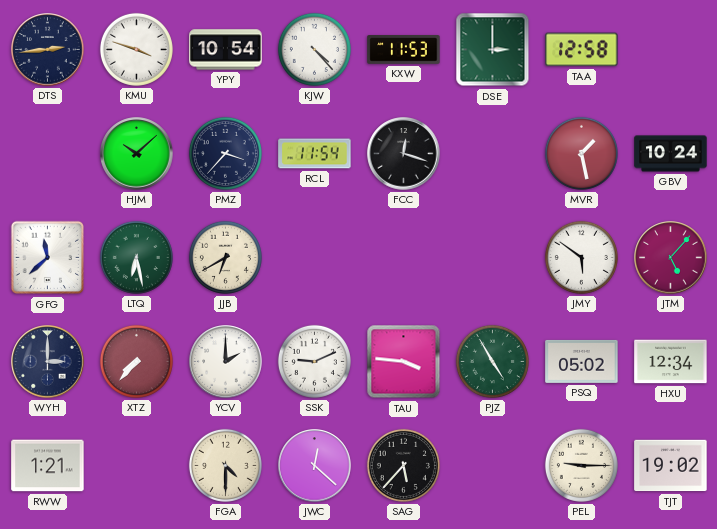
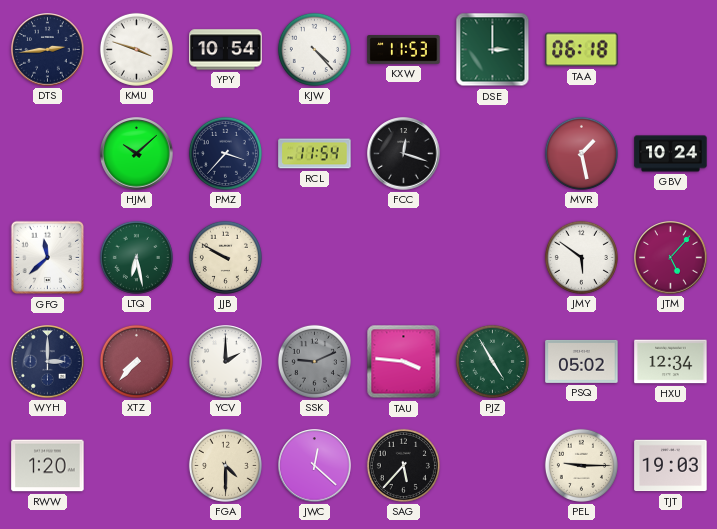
TAA: 12:58 -> 06:18
JJB: 6:40 -> 9:50
SSK dial: white -> grey
RWW: 1:21 -> 1:20
TJT: 19:02 -> 19:03
